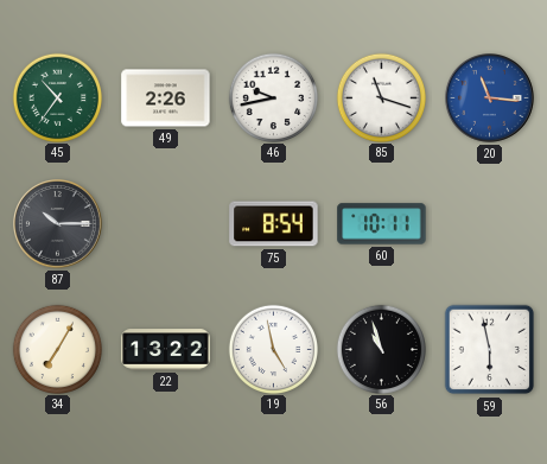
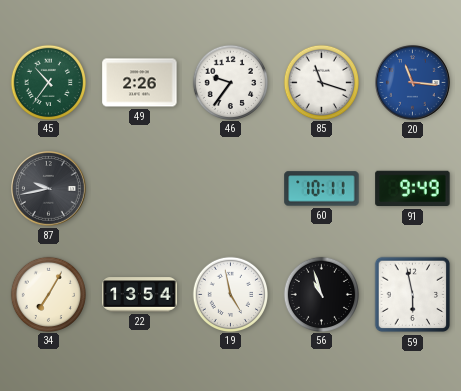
46: 9:43 -> 9:36
87: 10:15 -> 9:43
75: 8:54 -> none
91: none -> 9:49
22: 13:22 -> 13:54
